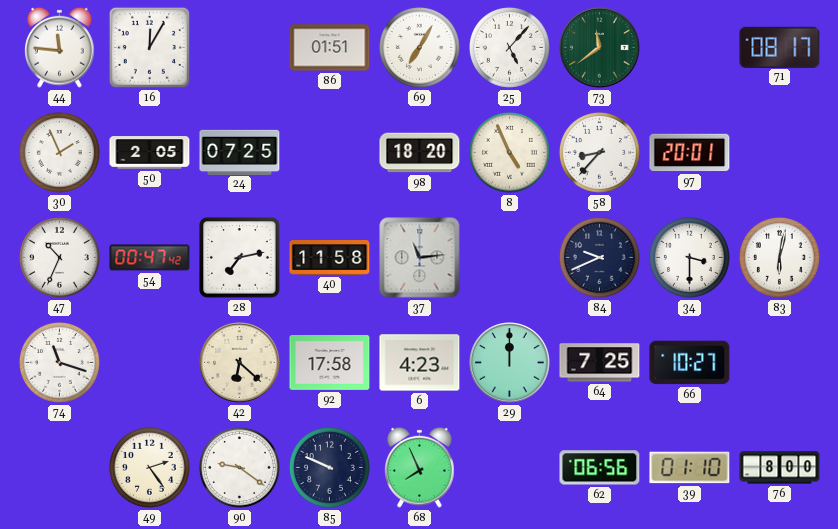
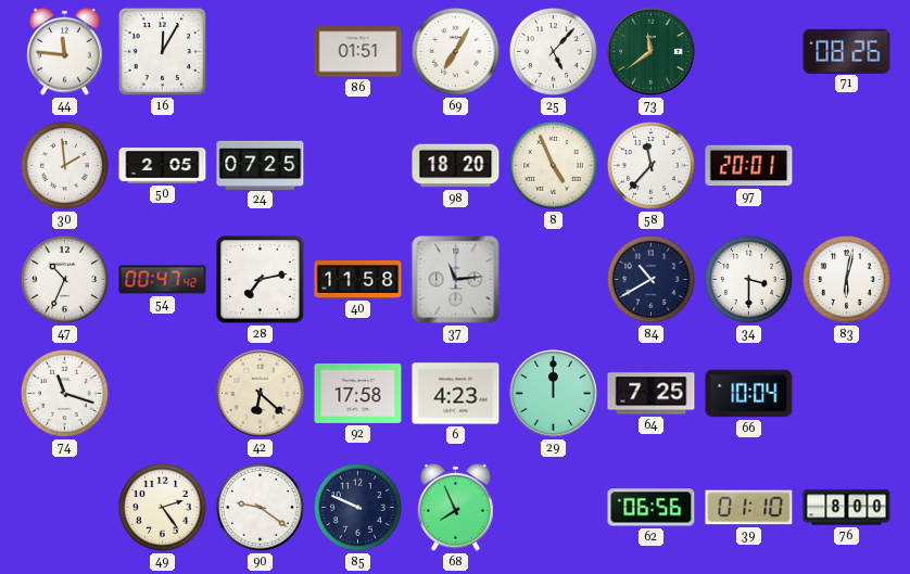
71: 08:17 -> 08:26
30: 1:56 -> 1:59
58: 8:37 -> 11:37
84: 9:41 -> 10:40
66: 10:27 -> 10:04
